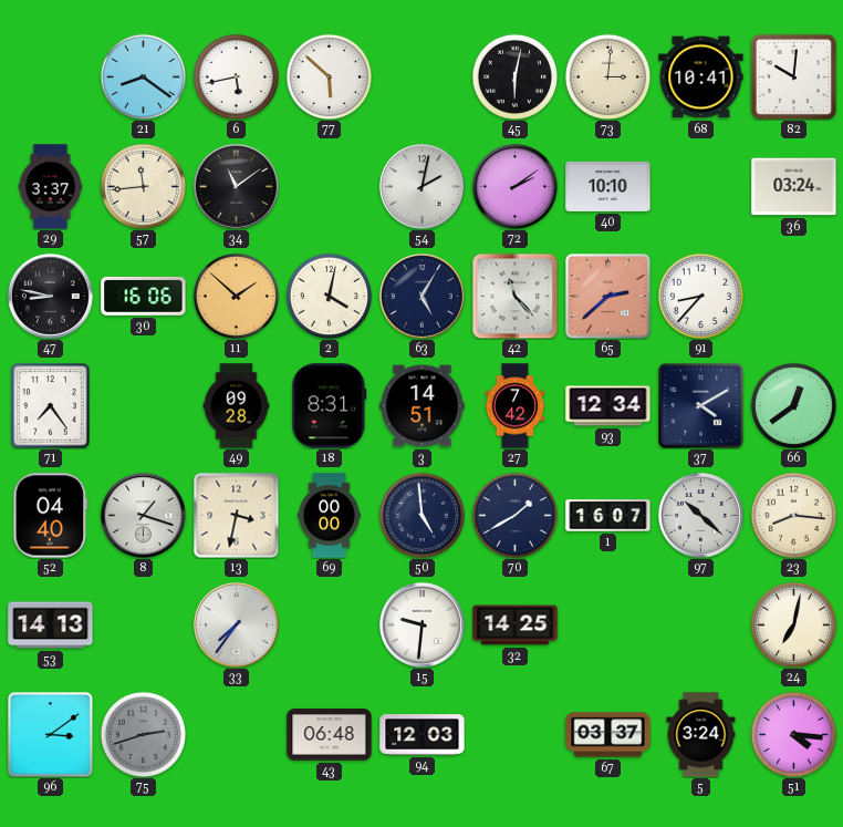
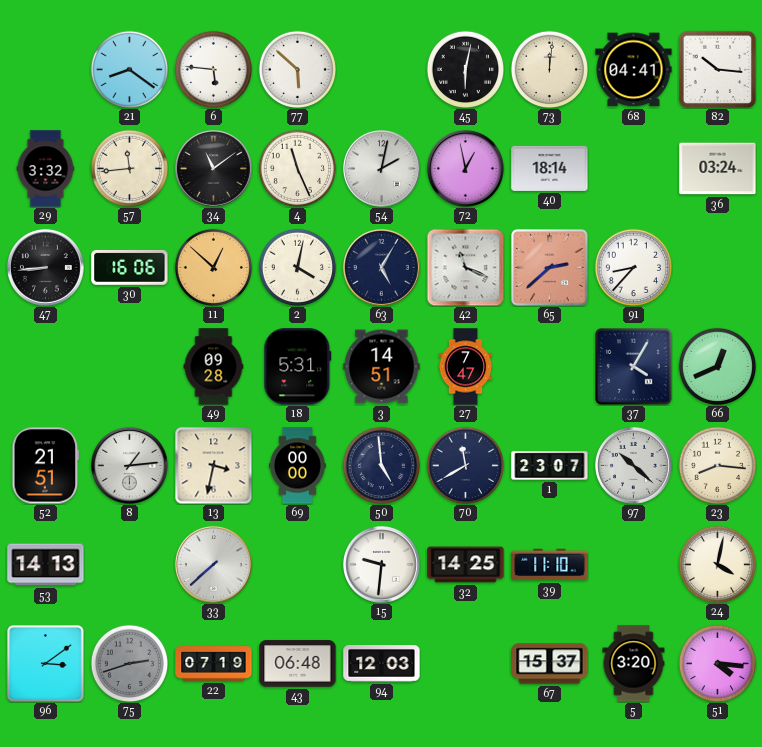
6: 5:43 -> 5:46
73: 3:01 -> 12:01
68: 10:41 -> 04:41
82: 10:01 -> 10:16
29: 3:37 -> 3:32
4: none -> 11:26
72: 2:09 -> 12:58
40: 10:10 -> 18:14
47: 8:47 -> 8:44
11: 1:52 -> 12:52
42: 11:23 -> 11:19
71: 7:24 -> none
18: 8:31 -> 5:31
27: 7:42 -> 7:47
93: 12:34 -> none
37: 4:10 -> 4:05
66: 12:39 -> 12:41
52: 04:40 -> 21:51
8: 1:18 -> 1:14
70: 1:40 -> 11:40
1: 16:07 -> 23:07
33: 7:36 -> 7:38
39: none -> 11:10
24: 7:02 -> 4:02
22: none -> 07:19
67: 03:37 -> 15:37
5: 3:24 -> 3:20
